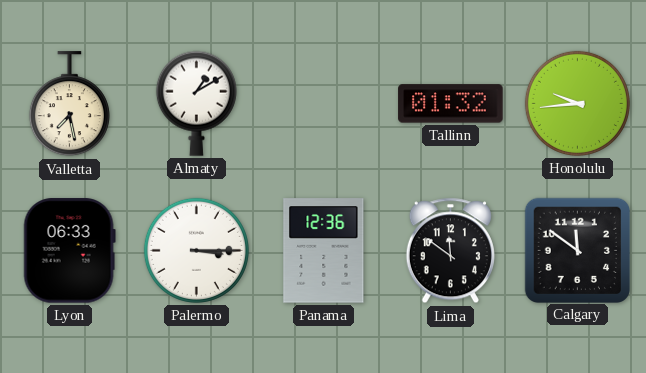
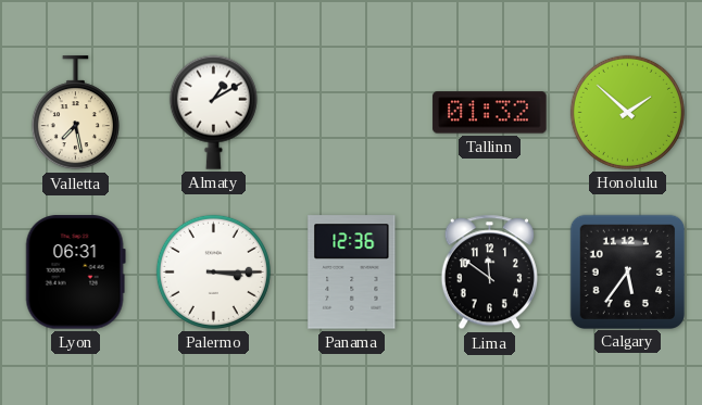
Honolulu: 9:44 -> 1:52
Lyon: 06:33 -> 06:31
Calgary: 11:51 -> 5:36
